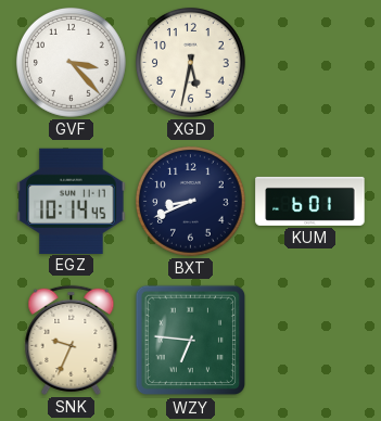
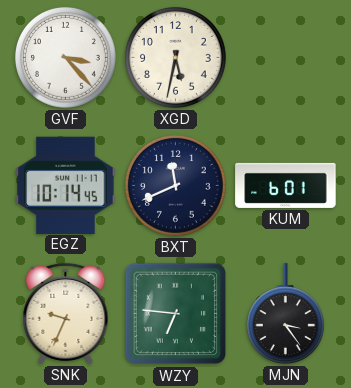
BXT: 8:41 -> 11:41
MJN: none -> 3:24
